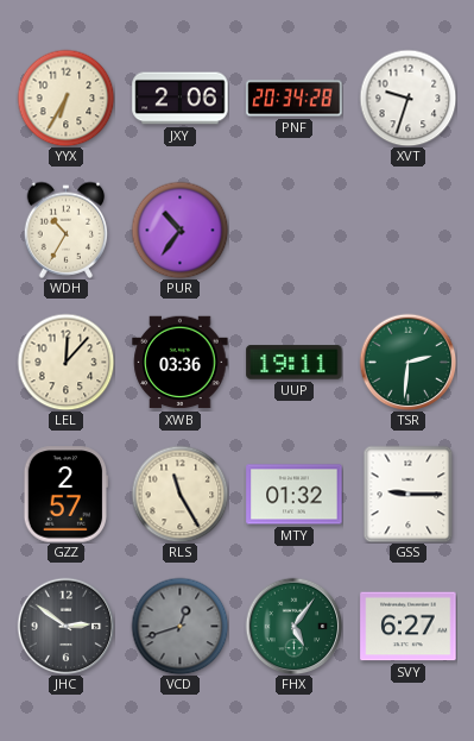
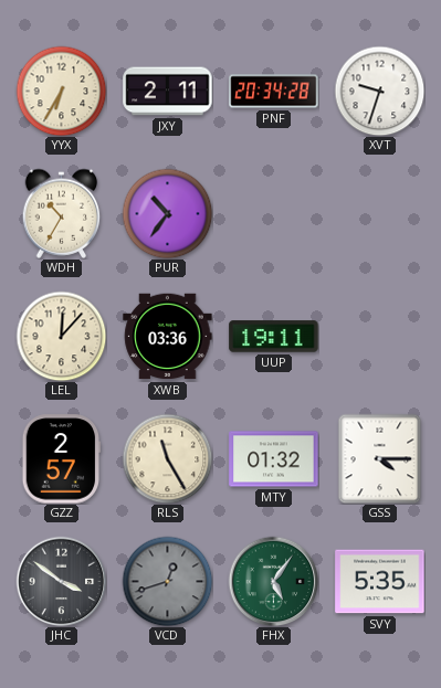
JXY: 2:06 -> 2:11
TSR: 2:31 -> none
GSS: 9:15 -> 4:15
JHC: 2:51 -> 3:51
SVY: 6:27 -> 5:35
